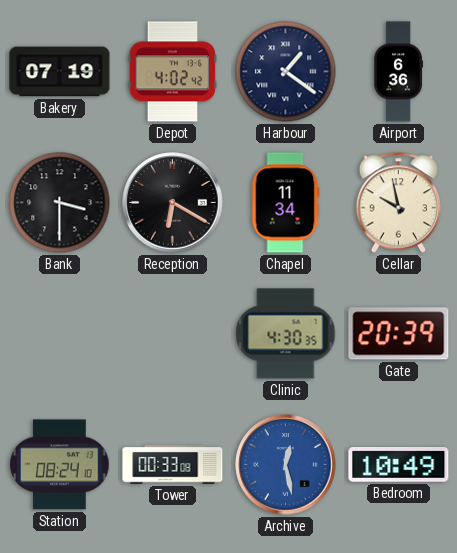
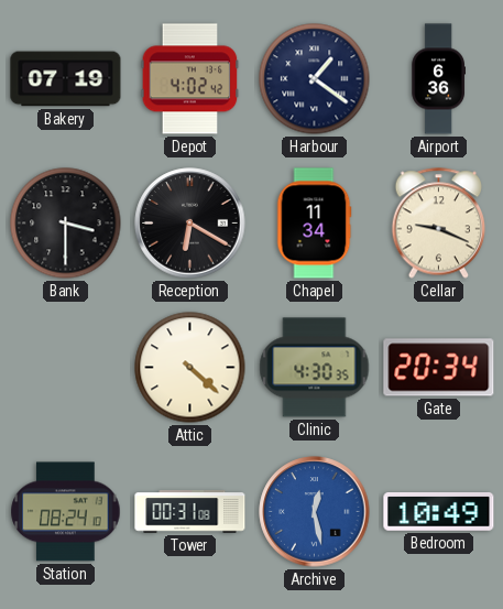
Cellar: 9:58 -> 9:19
Attic: none -> 4:22
Gate: 20:39 -> 20:34
Tower: 00:33 -> 00:31
